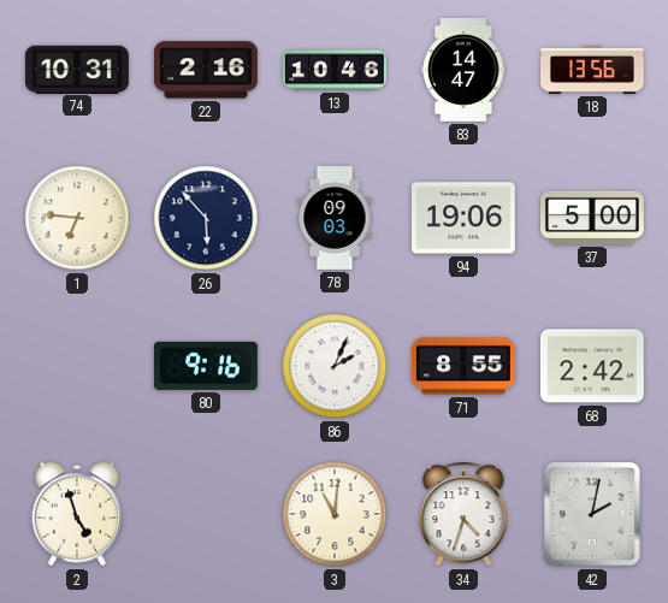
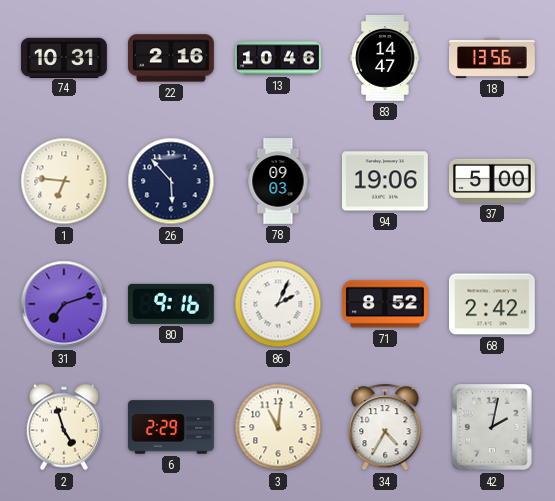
31: none -> 7:12
71: 8:55 -> 8:52
6: none -> 2:29
34: 4:33 -> 4:35
